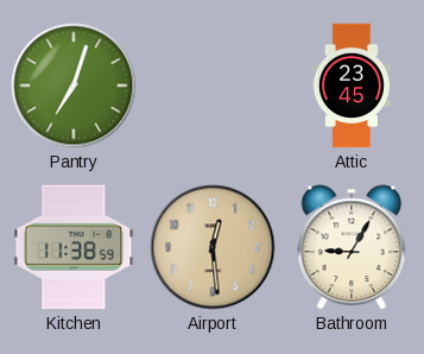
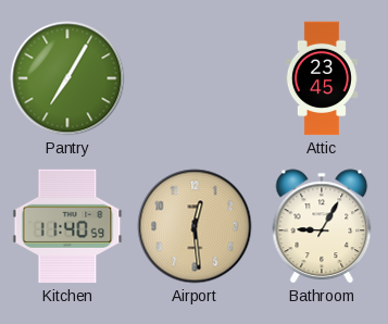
Pantry: 7:03 -> 7:05
Kitchen: 11:38 -> 11:40
